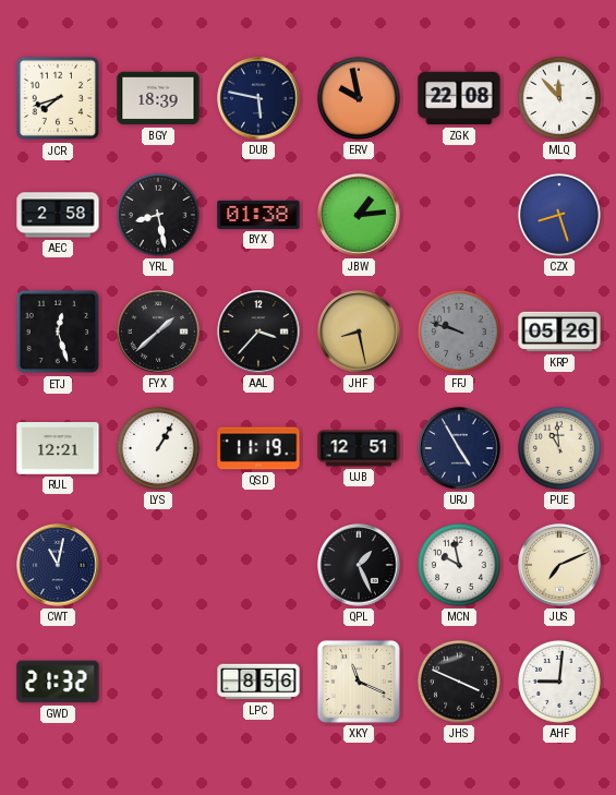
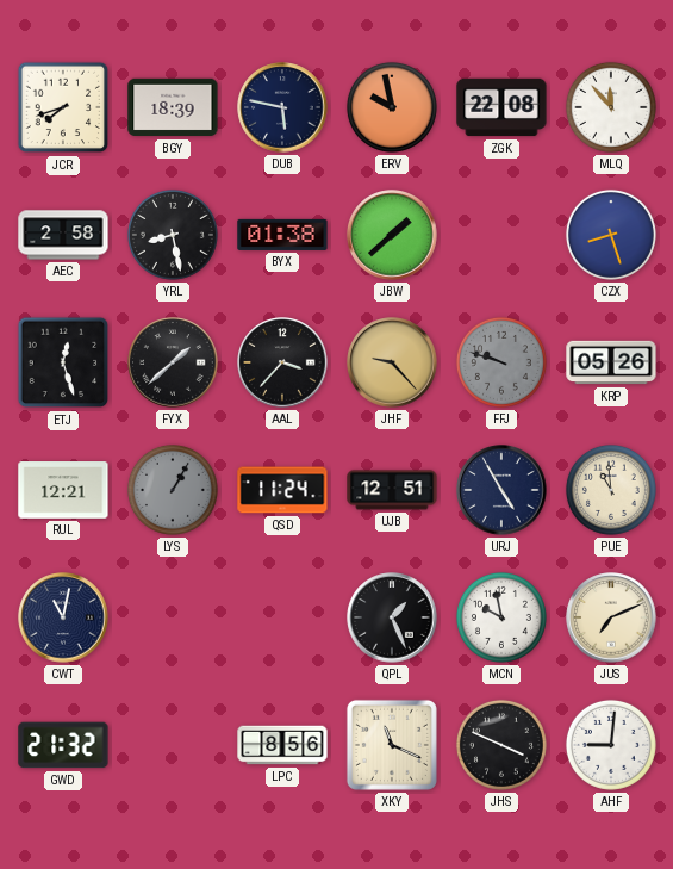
JBW: 1:14 -> 1:38
JHF: 8:28 -> 9:23
LYS dial: white -> grey
QSD: 11:19 -> 11:24
